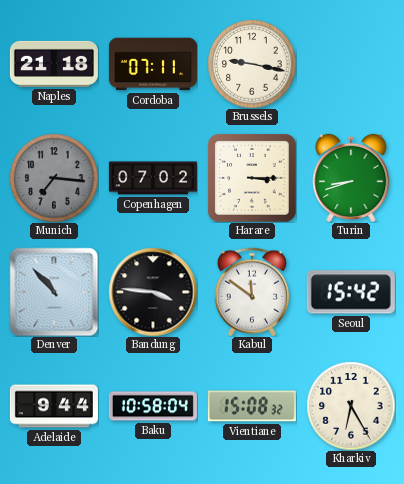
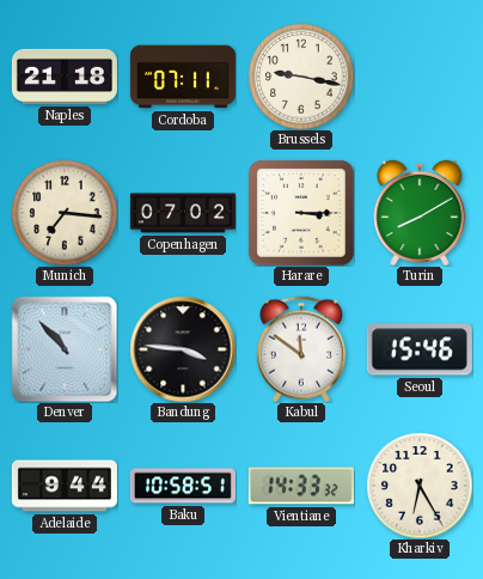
Munich dial: grey -> cream
Turin: 8:42 -> 8:10
Seoul: 15:42 -> 15:46
Baku: 10:58:04 -> 10:58:51
Vientiane: 15:08 -> 14:33
